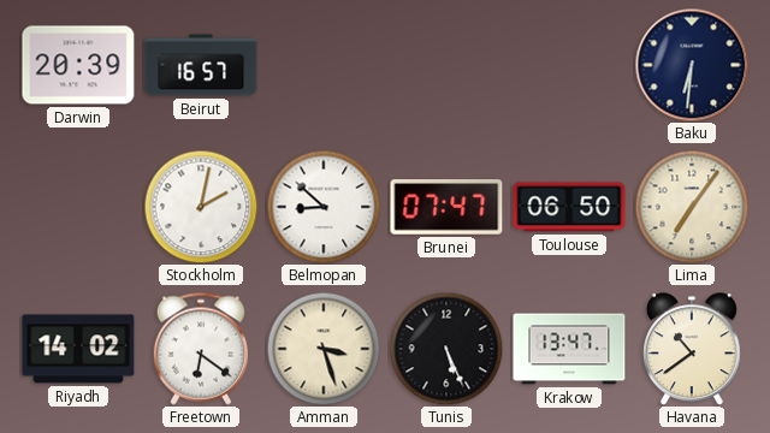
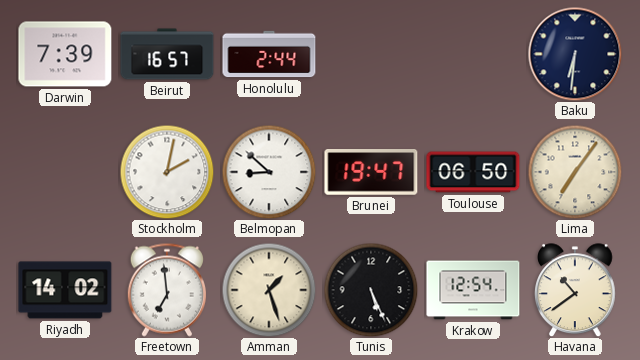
Darwin: 20:39 -> 7:39
Honolulu: none -> 2:44
Brunei: 07:47 -> 19:47
Freetown: 6:21 -> 6:59
Amman: 3:27 -> 1:27
Krakow: 13:47 -> 12:54
